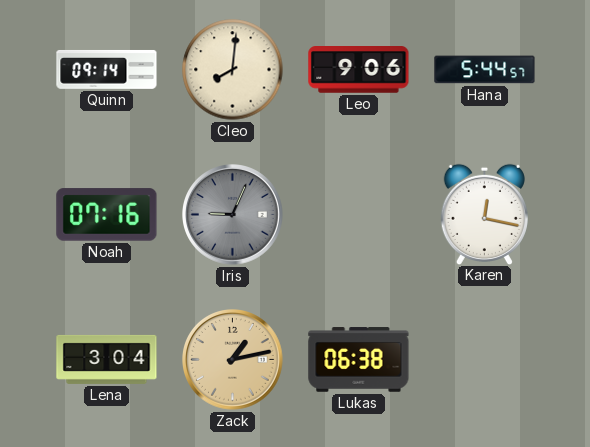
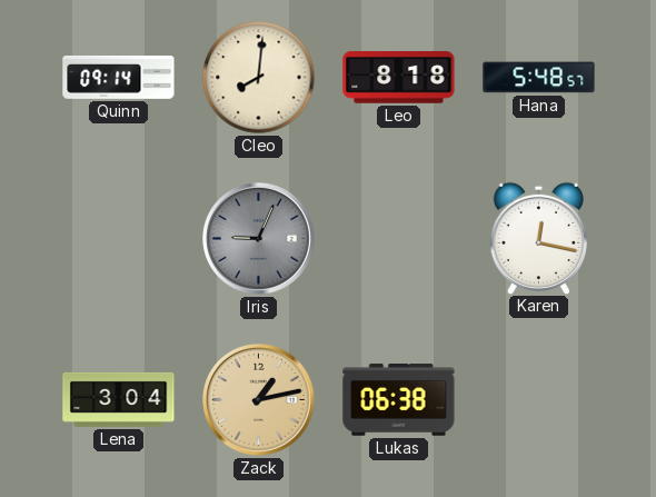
Leo: 9:06 -> 8:18
Hana: 5:44 -> 5:48
Noah: 07:16 -> none
